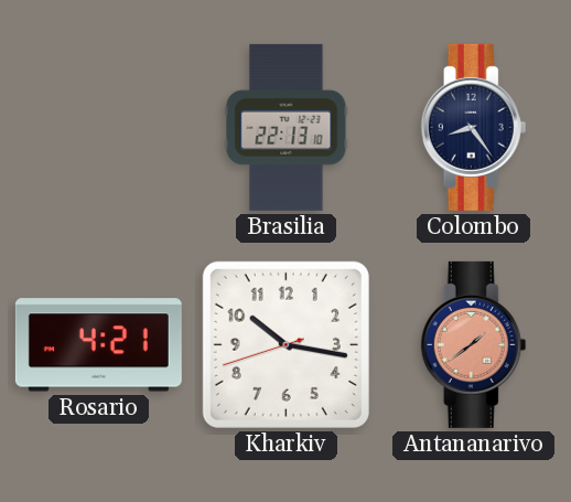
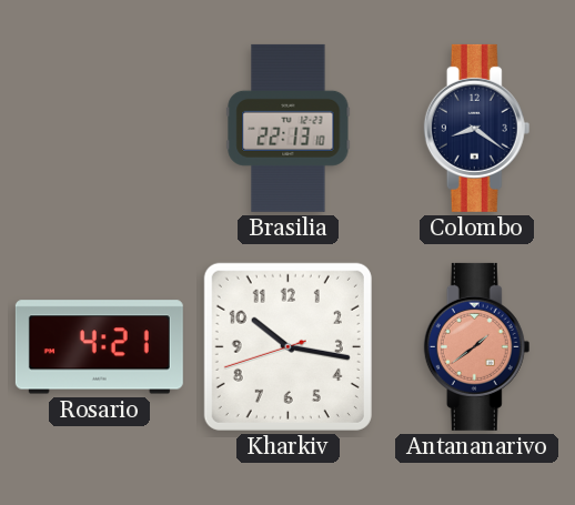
Colombo: 8:24 -> 8:21
